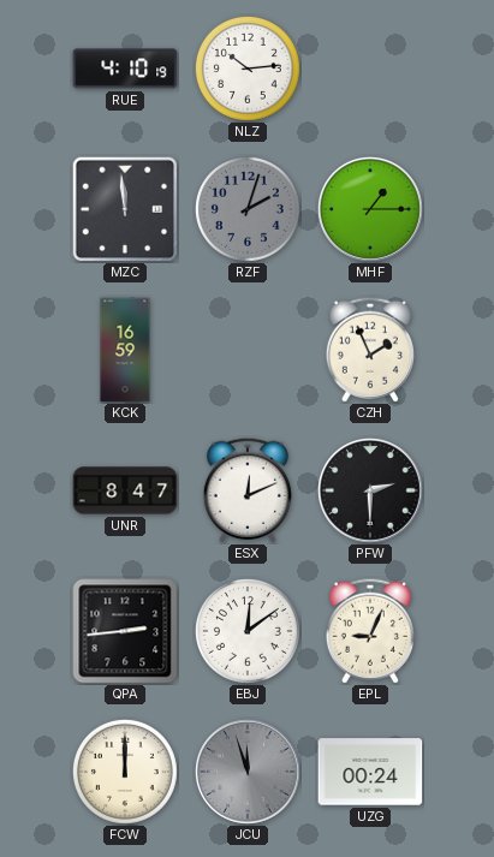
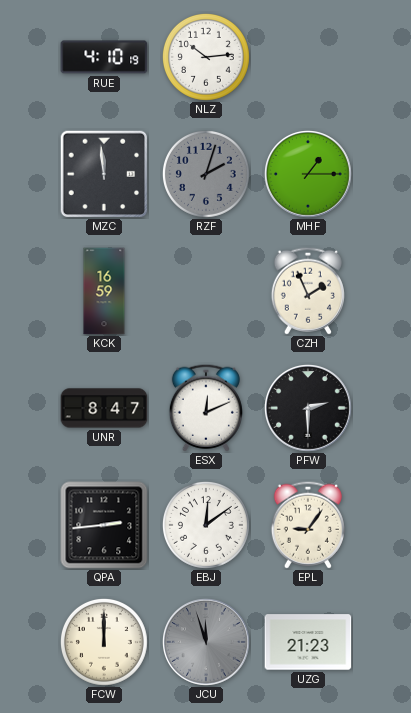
EPL: 9:04 -> 9:06
UZG: 00:24 -> 21:23
